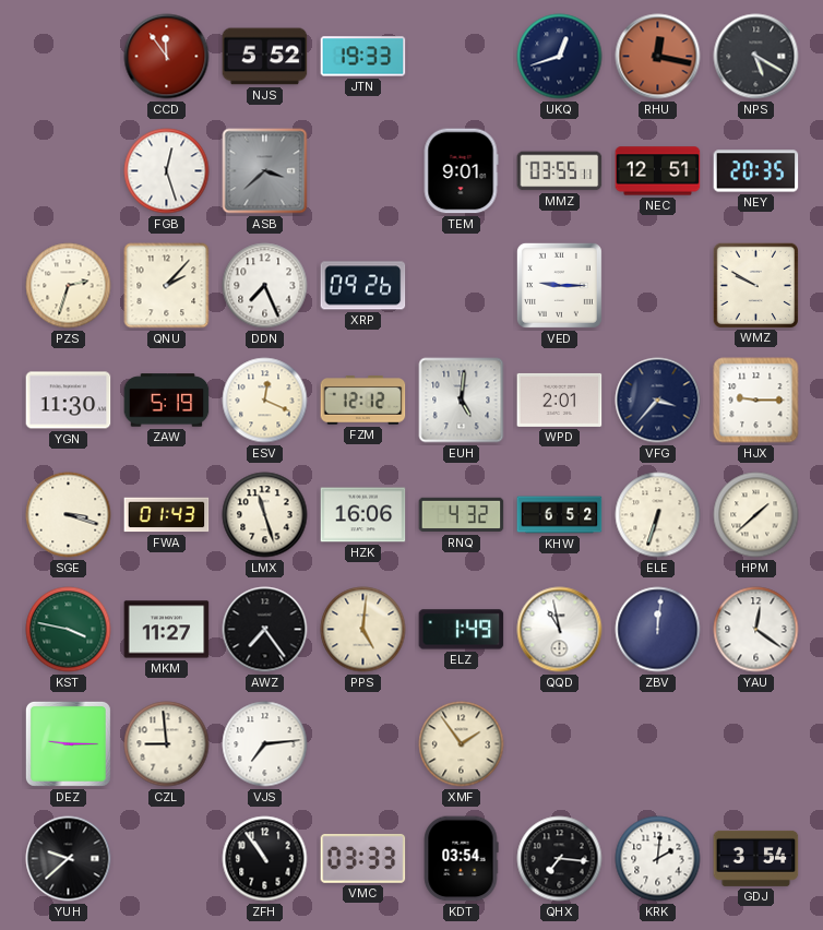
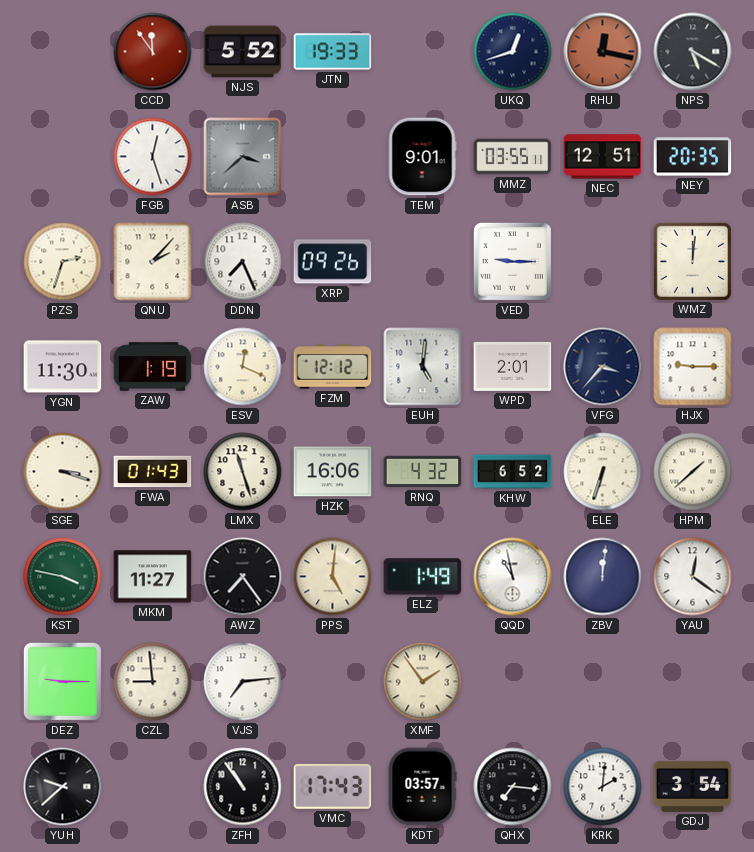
WMZ: 9:50 -> 12:01
ZAW: 5:19 -> 1:19
VMC: 03:33 -> 17:43
KDT: 03:54 -> 03:57
